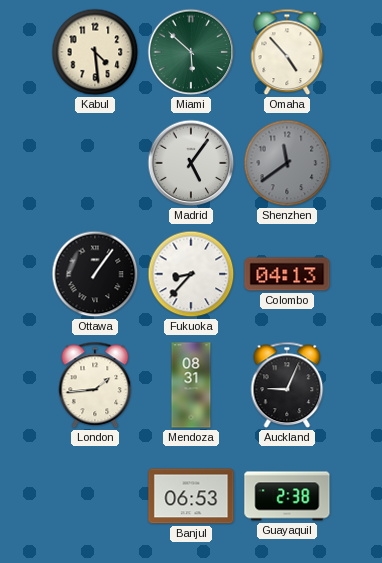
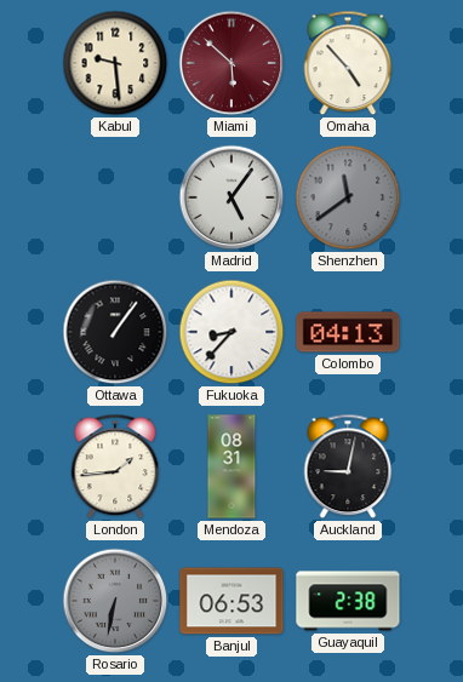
Kabul: 4:29 -> 9:29
Miami dial: green -> burgundy
Auckland: 9:04 -> 9:02
Rosario: none -> 6:32
